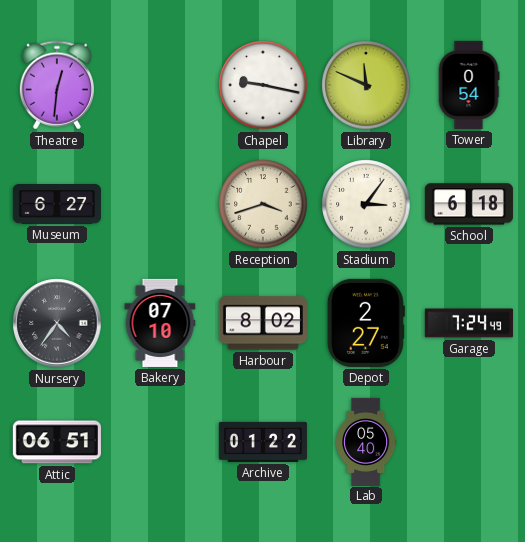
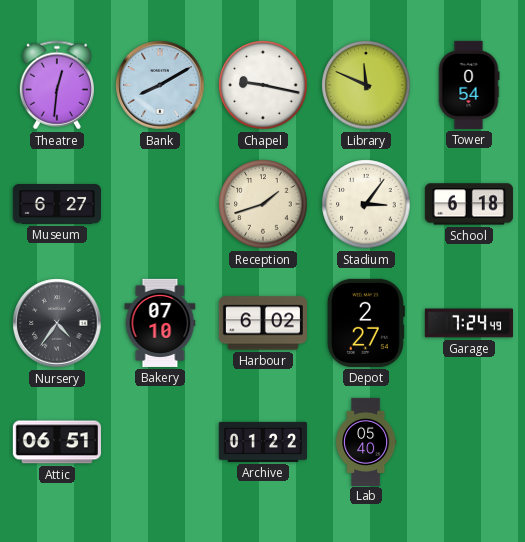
Bank: none -> 8:10
Reception: 3:42 -> 1:42
Harbour: 8:02 -> 6:02
